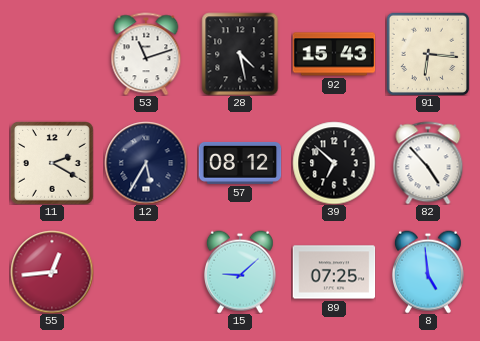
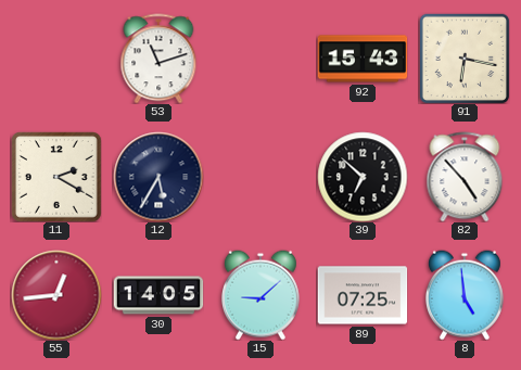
28: 4:28 -> none
91: 6:16 -> 6:17
57: 08:12 -> none
30: none -> 14:05
